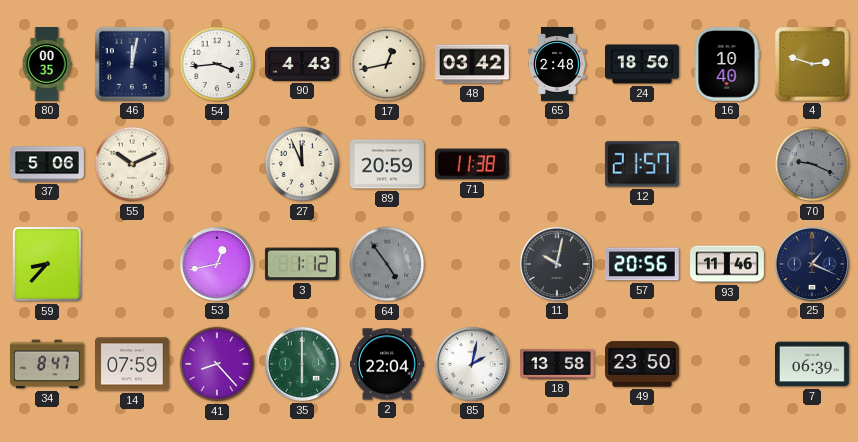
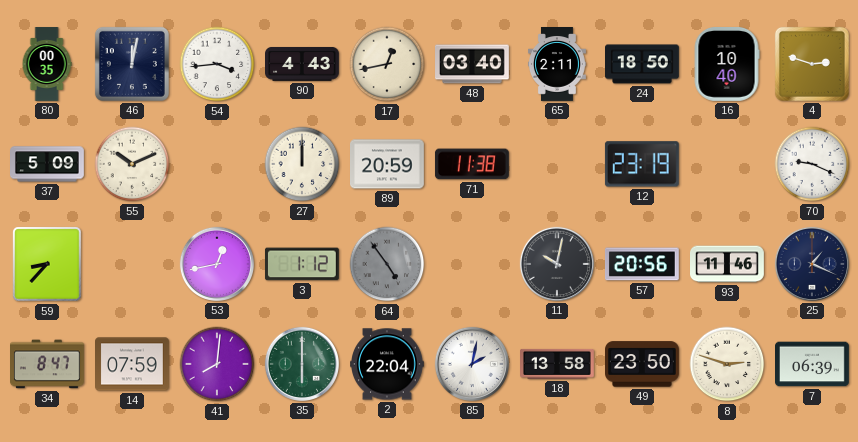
48: 03:42 -> 03:40
65: 2:48 -> 2:11
37: 5:06 -> 5:09
27: 11:56 -> 12:00
12: 21:57 -> 23:19
70 dial: grey -> white
41: 8:23 -> 8:01
8: none -> 2:48
